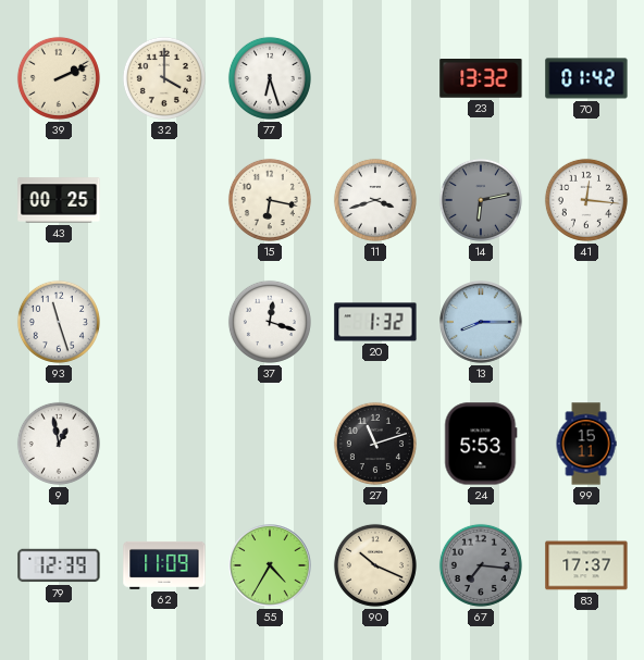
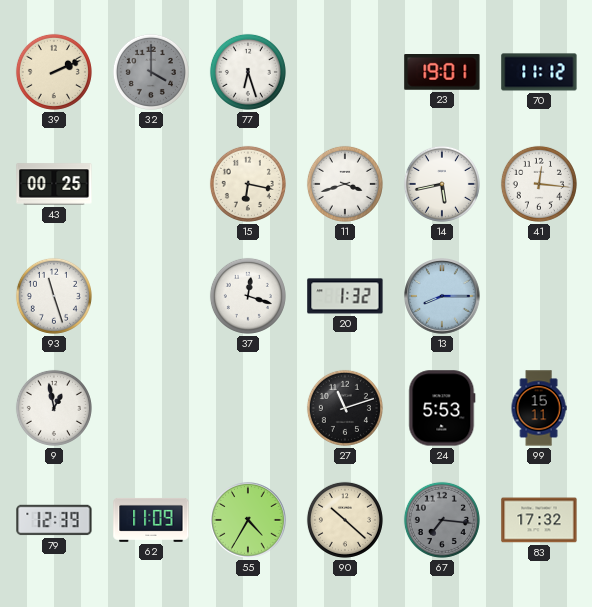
32 dial: cream -> grey
23: 13:32 -> 19:01
70: 01:42 -> 11:12
14: 6:13 -> 5:43
14 dial: grey -> white
90: 10:19 -> 10:22
83: 17:37 -> 17:32
